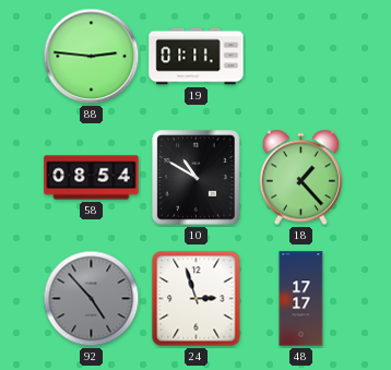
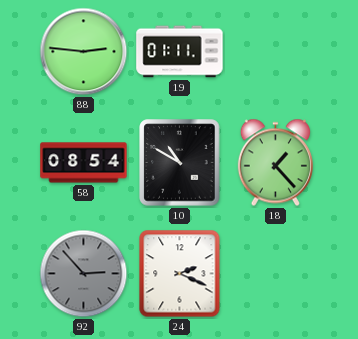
92: 4:53 -> 2:53
24: 2:57 -> 2:19
48: 17:17 -> none
